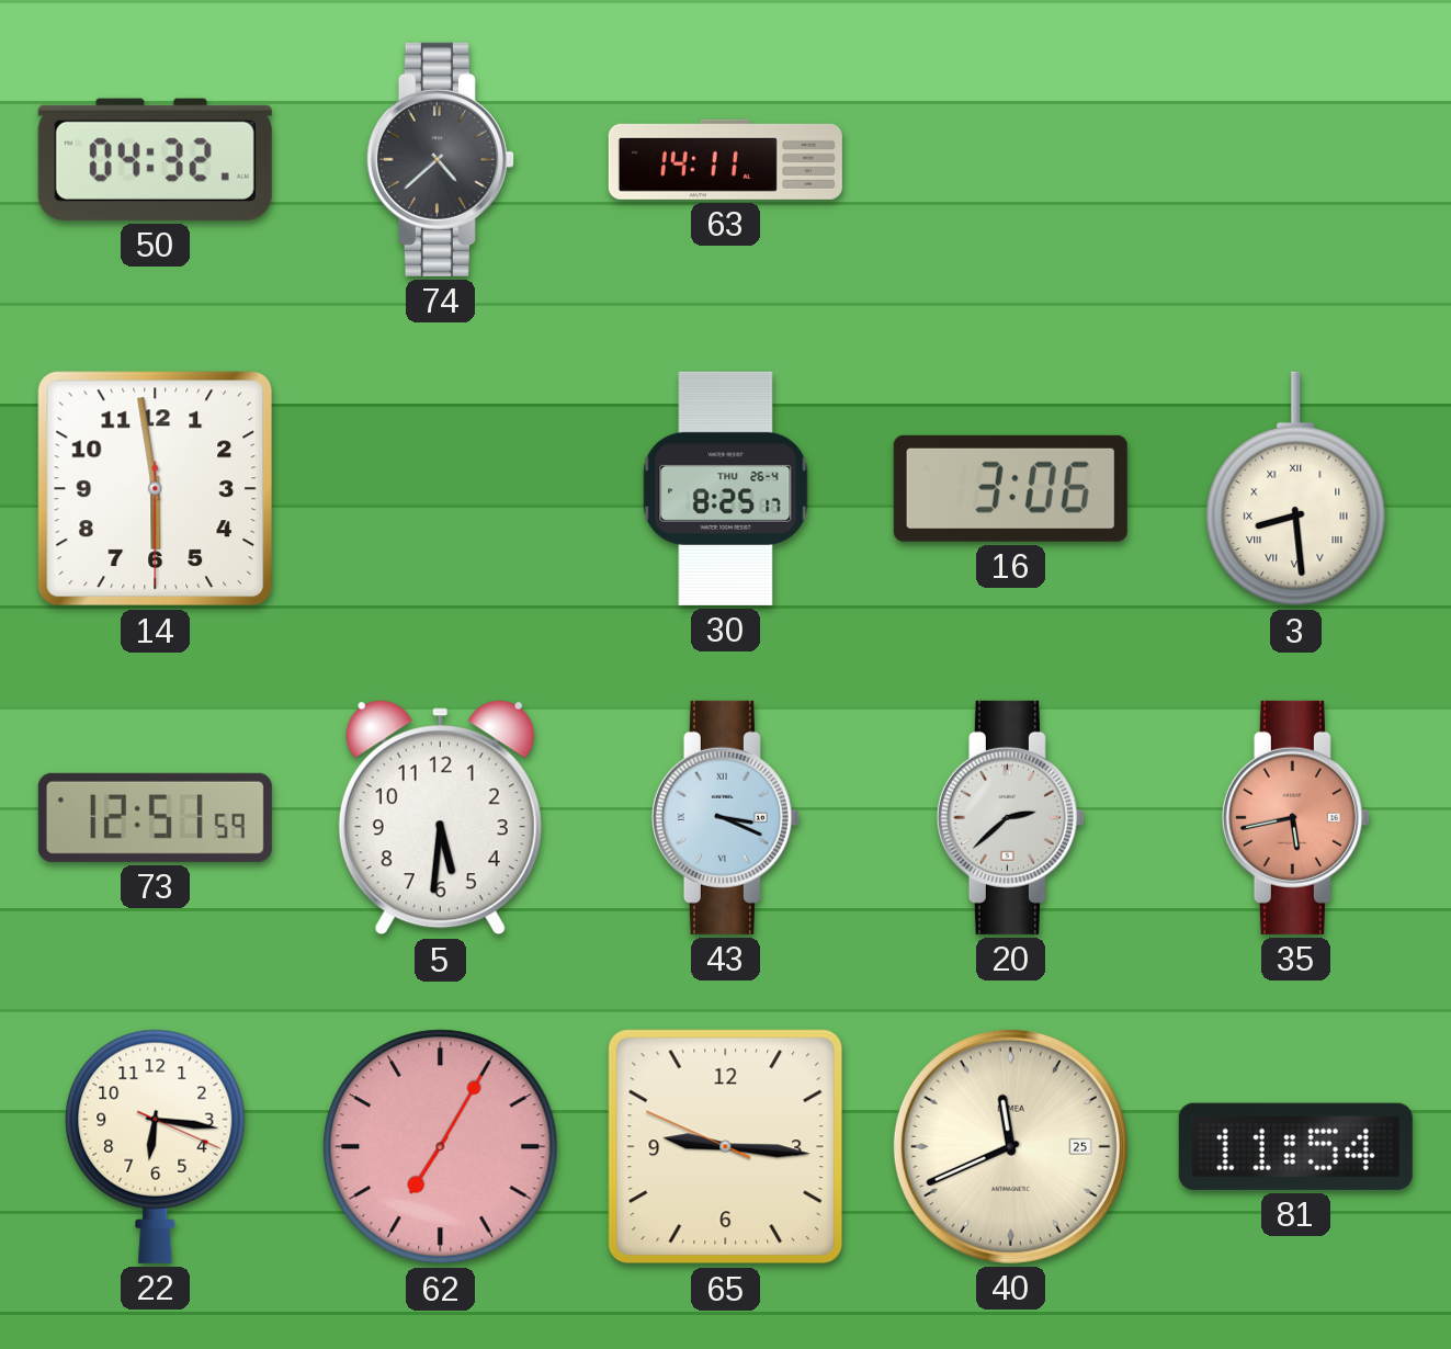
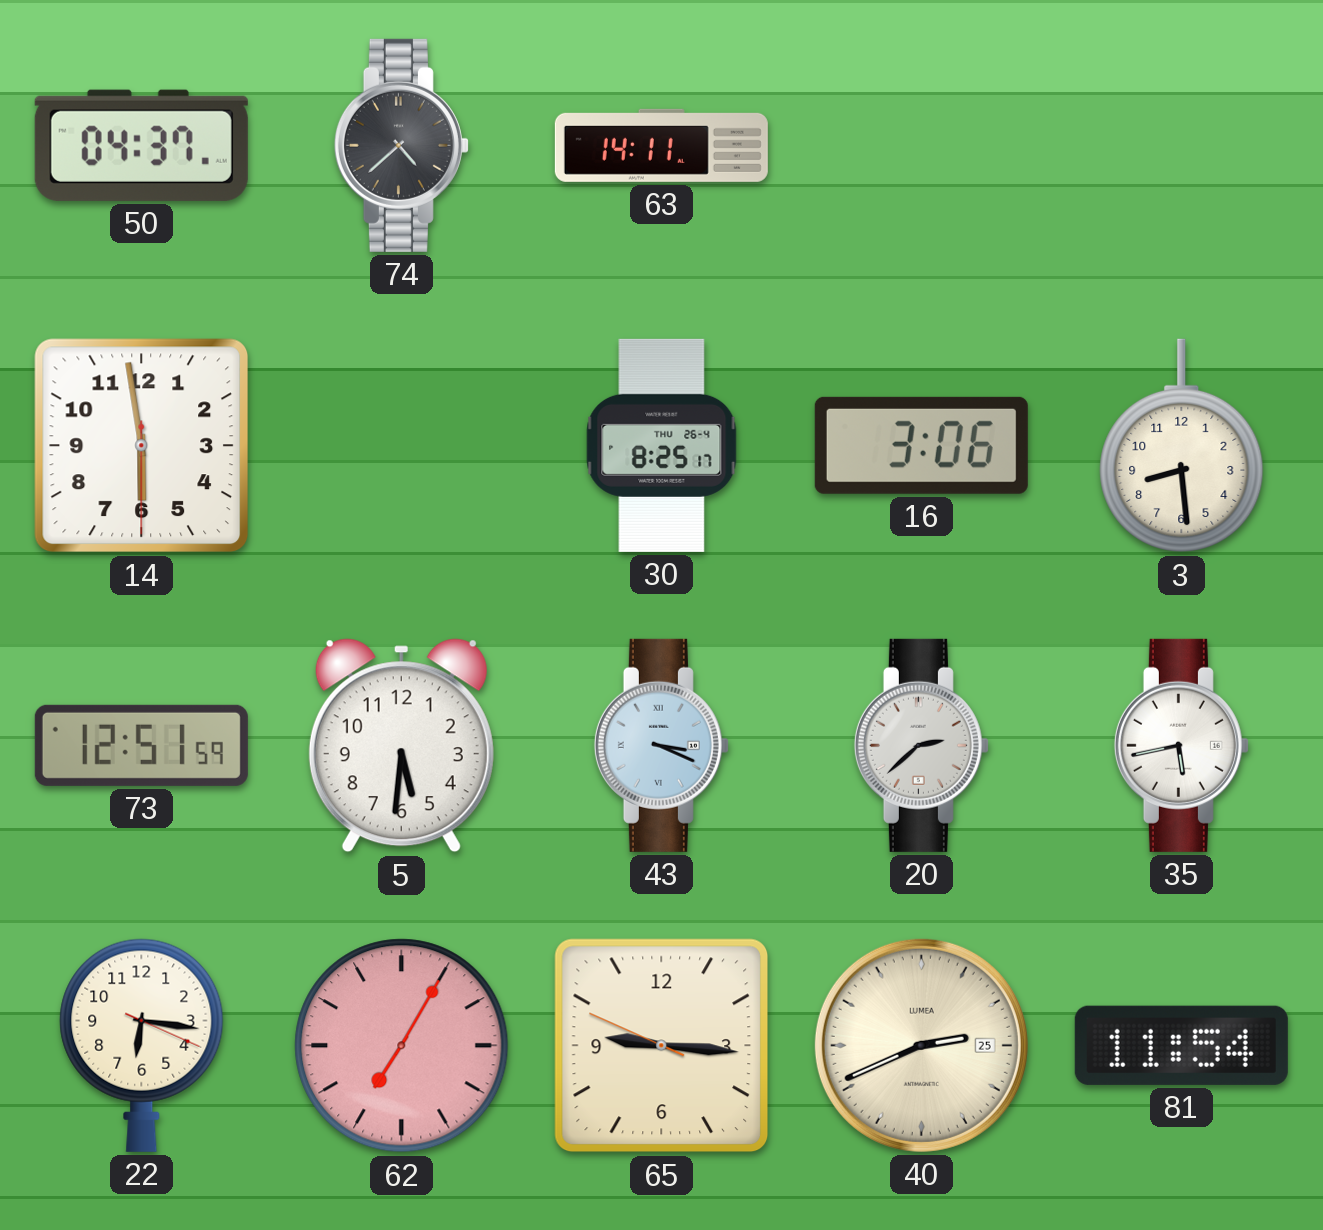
50: 04:32 -> 04:37
3 numerals: Roman -> Arabic
35 dial: salmon -> white
40: 11:41 -> 2:41
